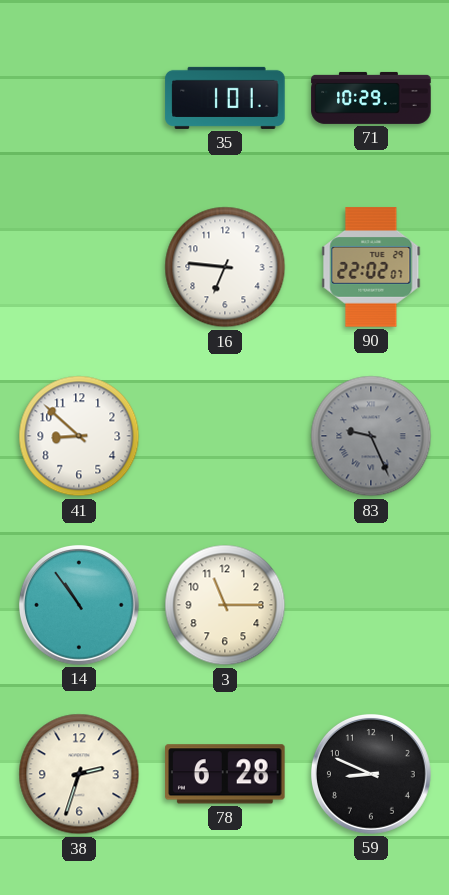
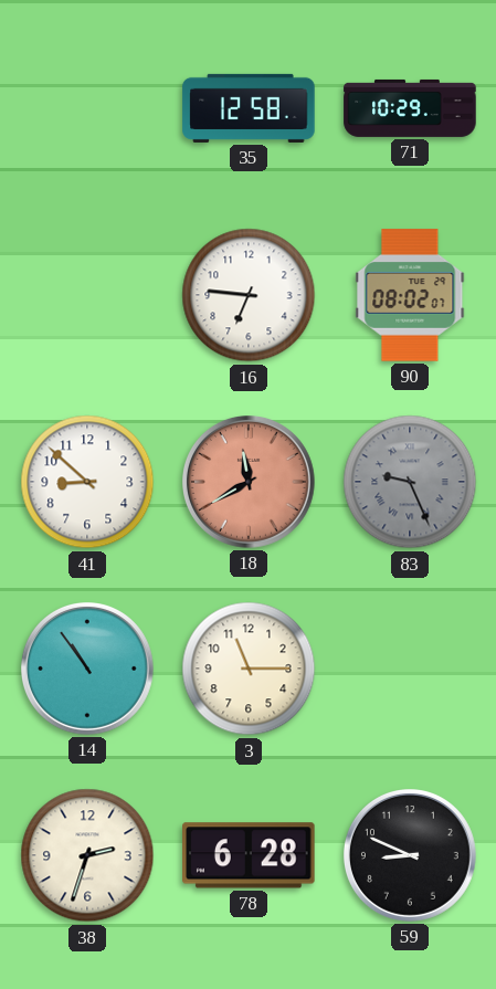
35: 1:01 -> 12:58
90: 22:02 -> 08:02
18: none -> 11:40
